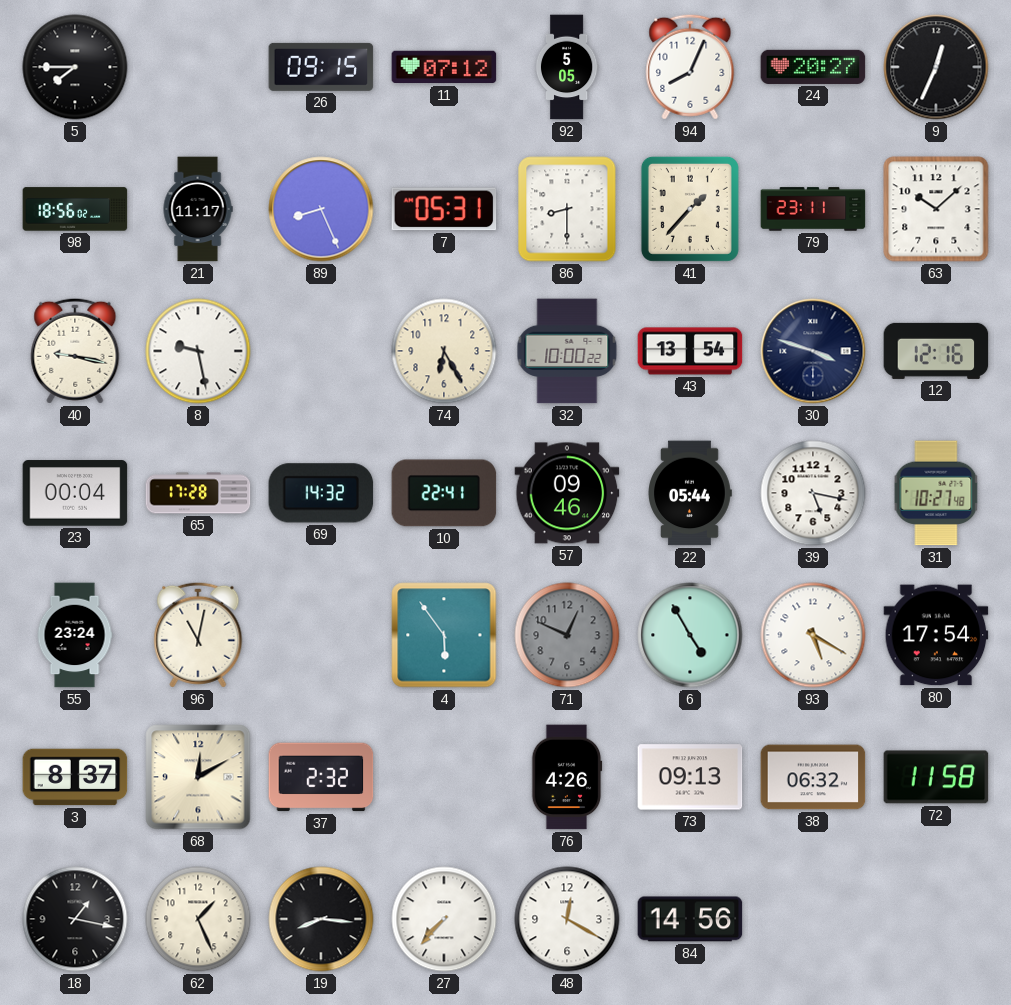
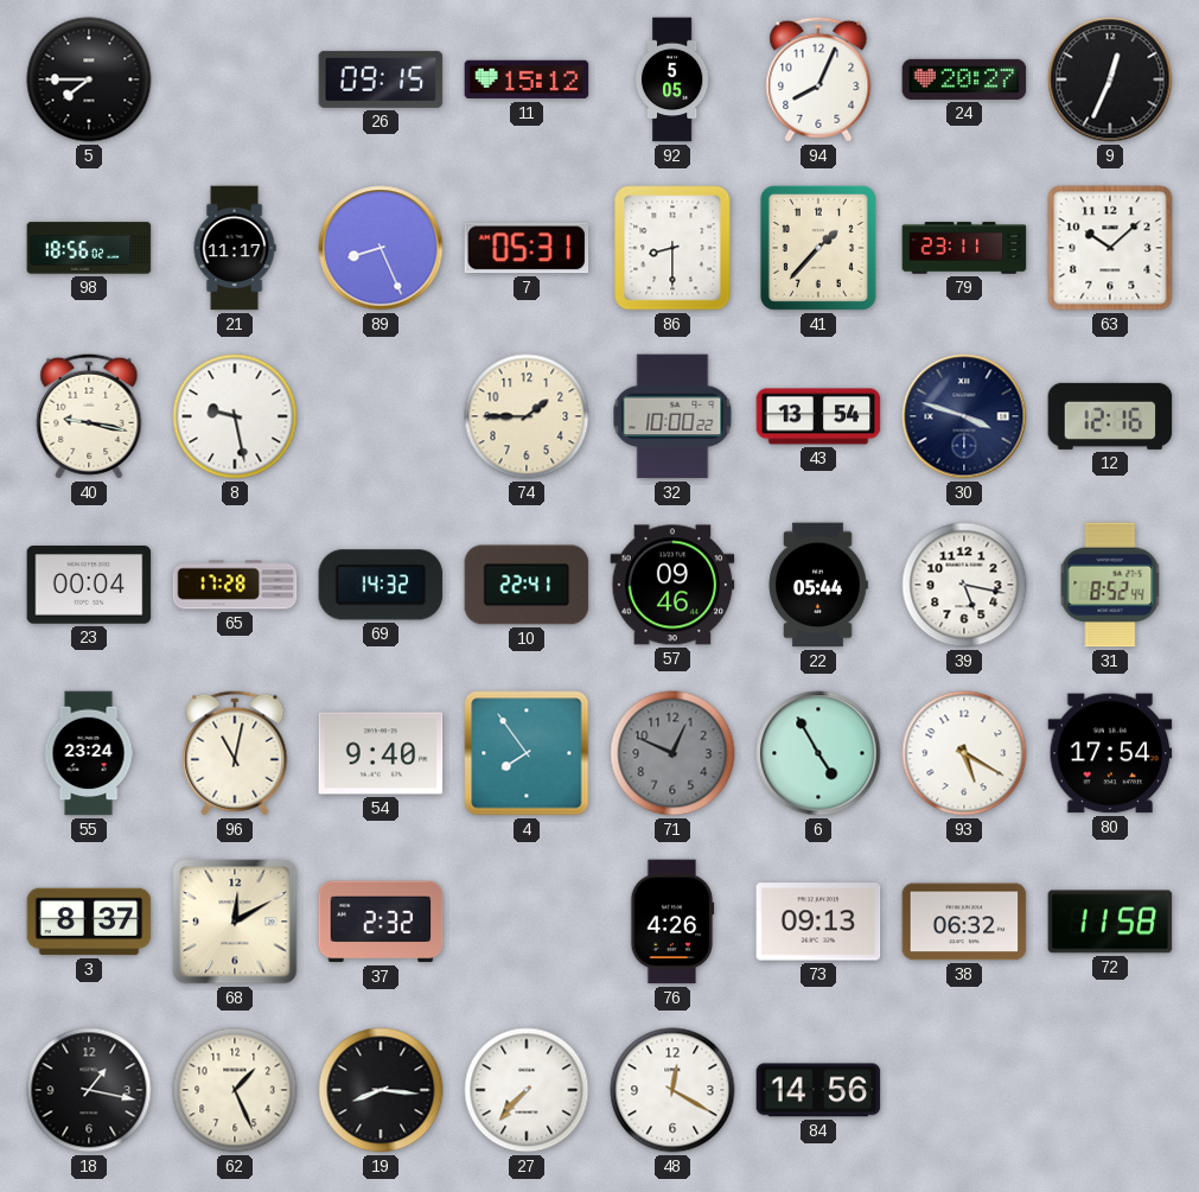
11: 07:12 -> 15:12
74: 6:25 -> 1:45
31: 10:27 -> 8:52
54: none -> 9:40
4: 5:54 -> 7:54
